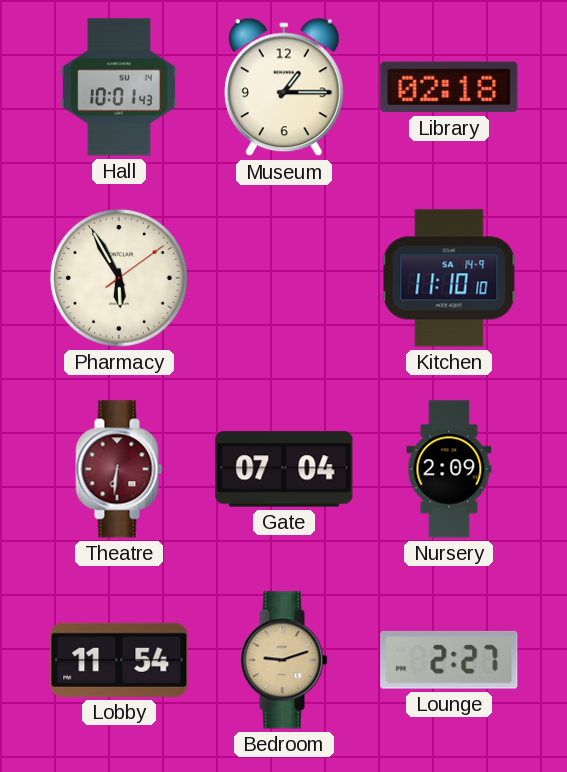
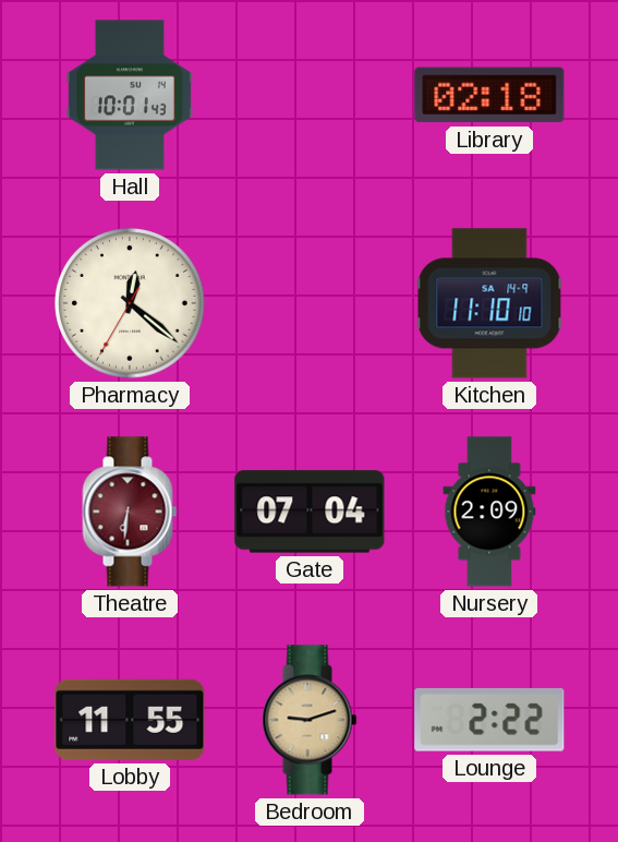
Museum: 1:15 -> none
Pharmacy: 5:55 -> 12:21
Lobby: 11:54 -> 11:55
Lounge: 2:27 -> 2:22
